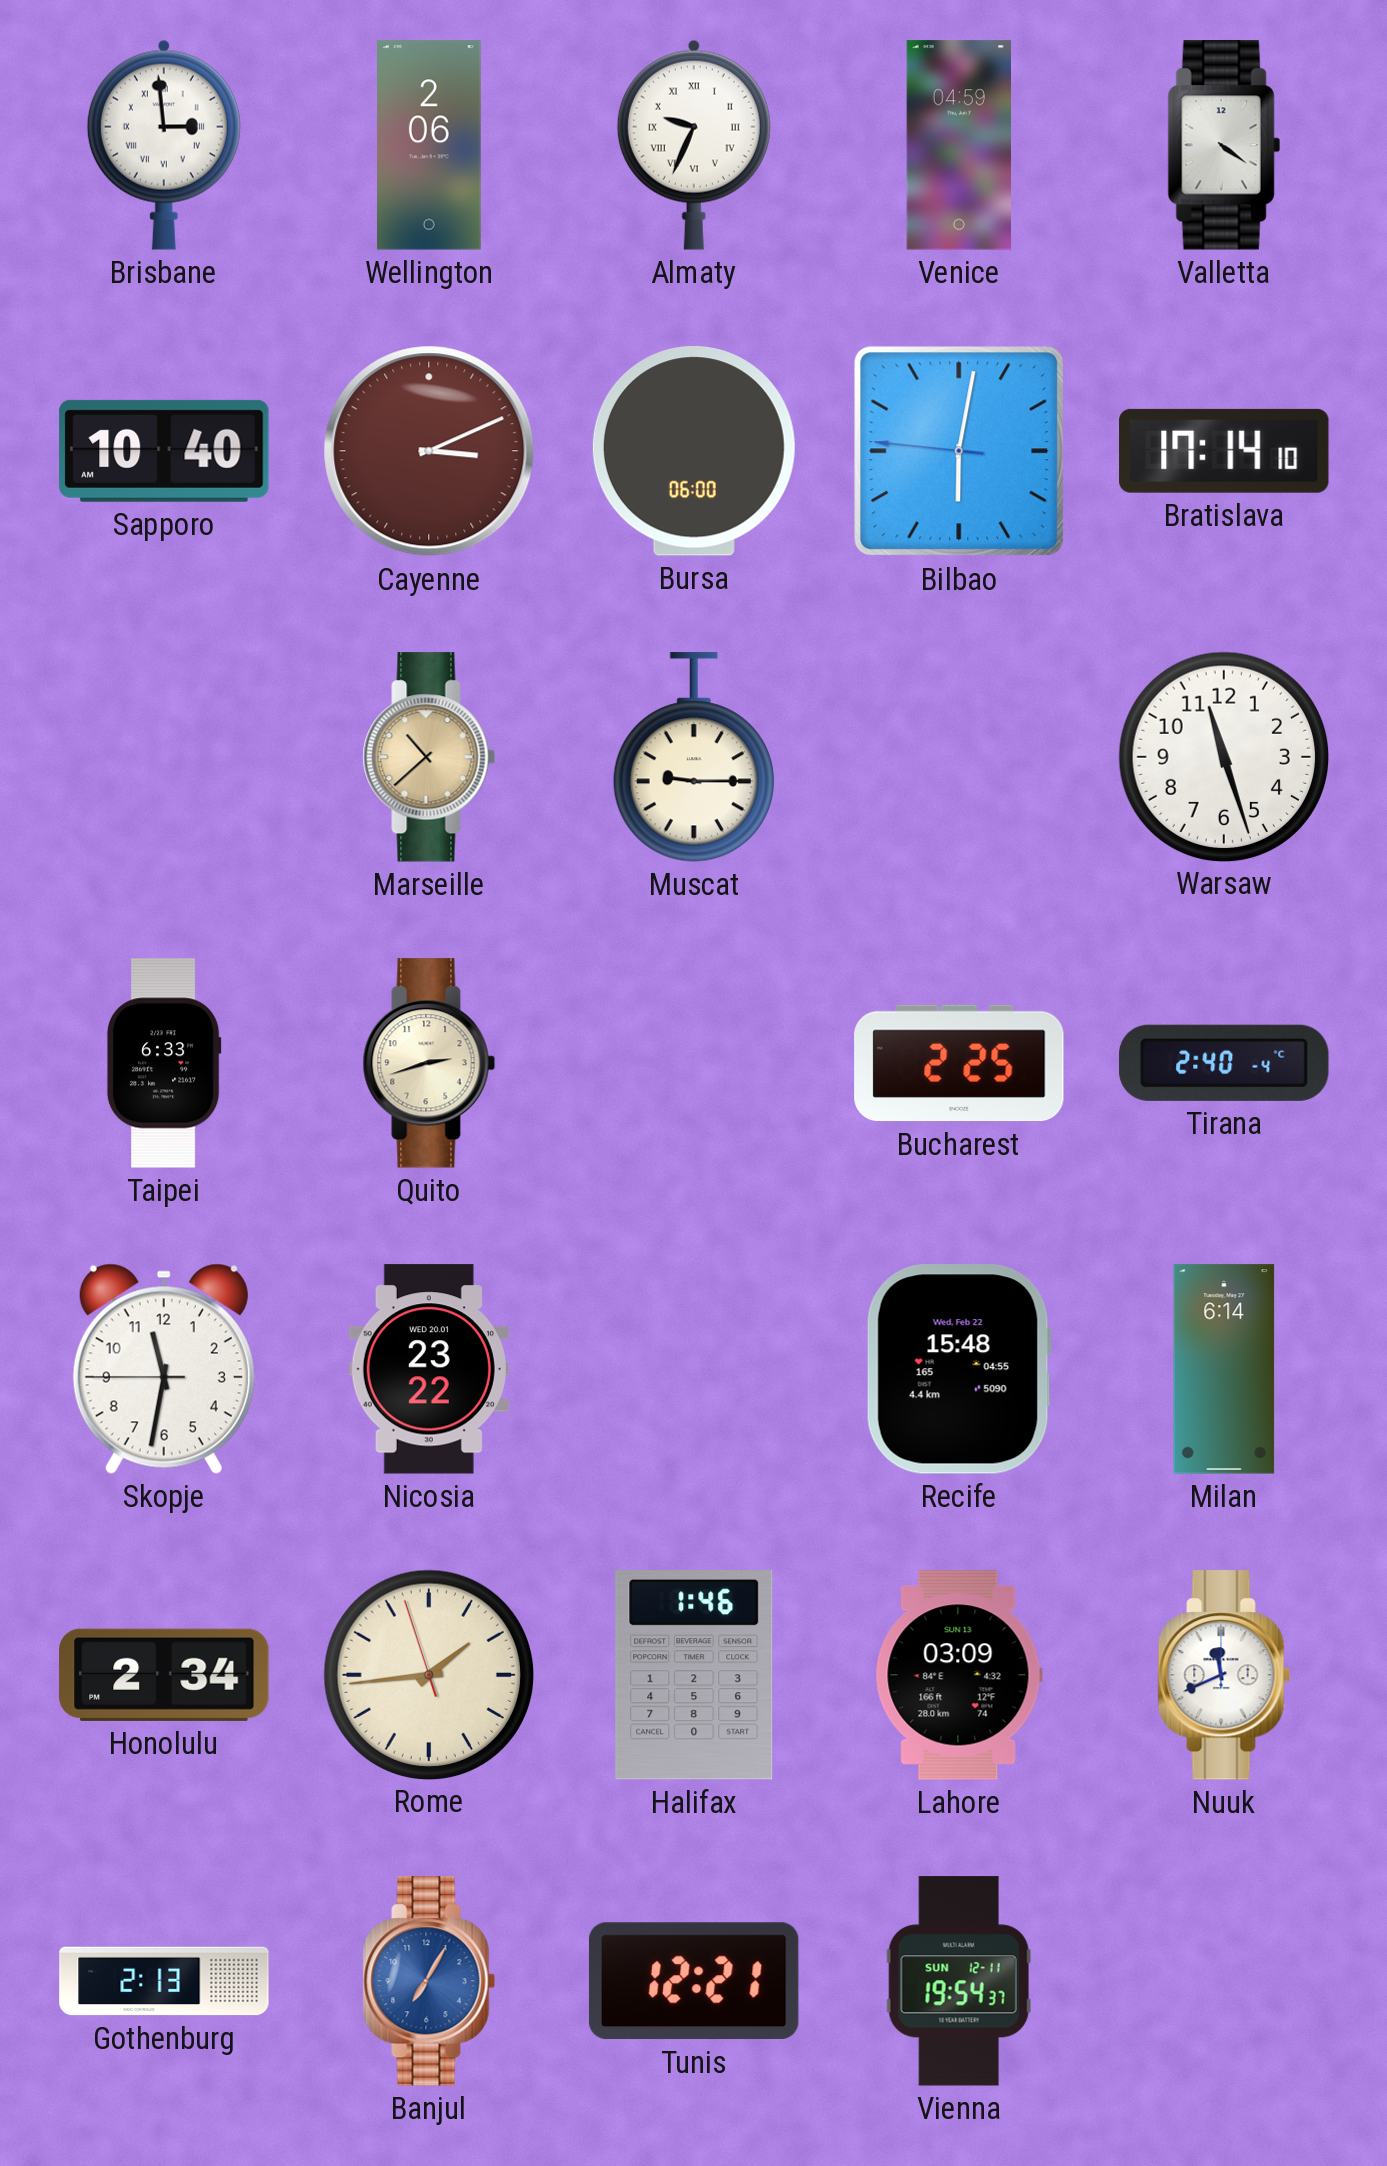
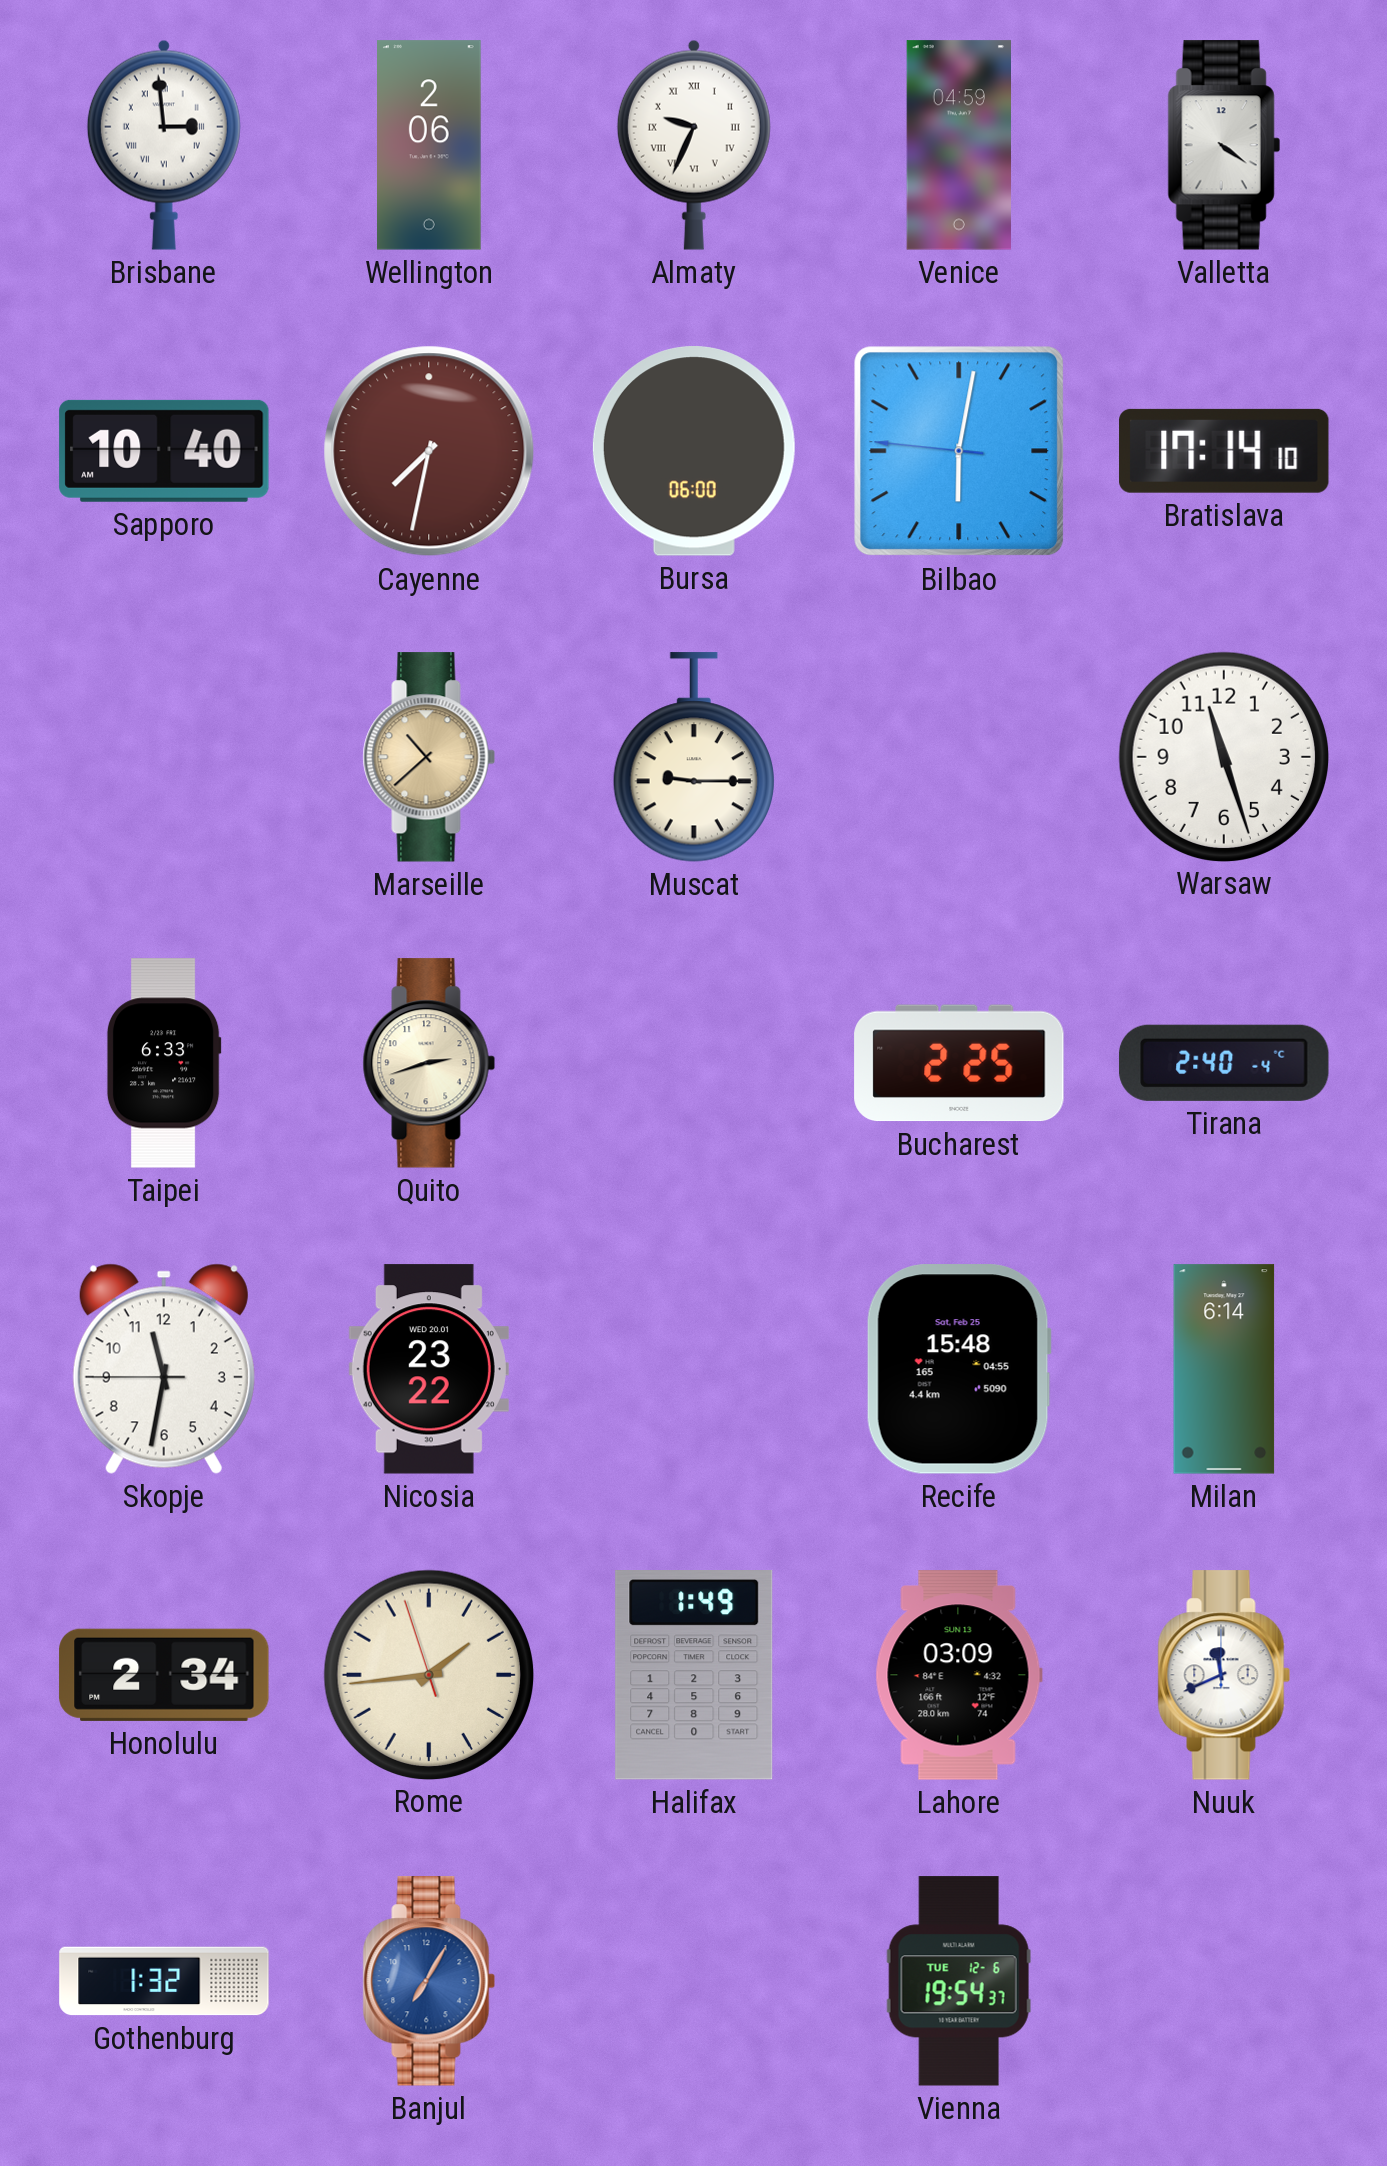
Cayenne: 3:11 -> 7:32
Recife date: Wed, Feb 22 -> Sat, Feb 25
Halifax: 1:46 -> 1:49
Gothenburg: 2:13 -> 1:32
Tunis: 12:21 -> none
Vienna date: SUN 12-11 -> TUE 12-6
